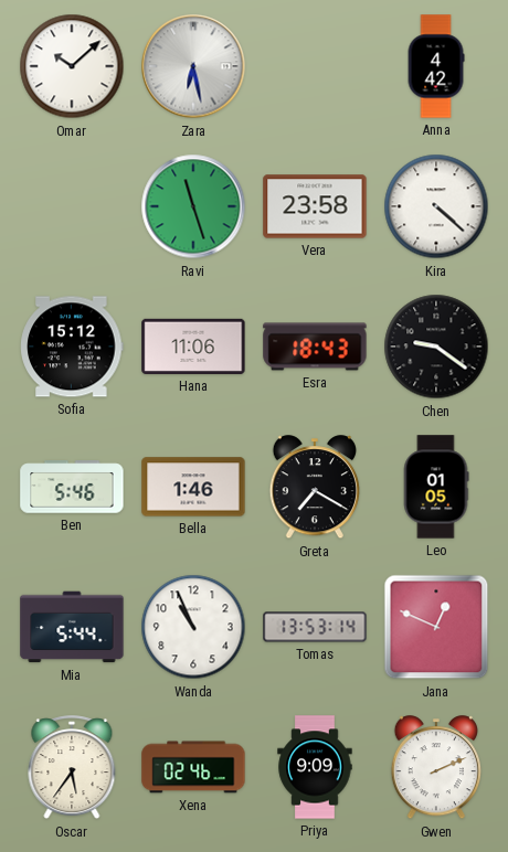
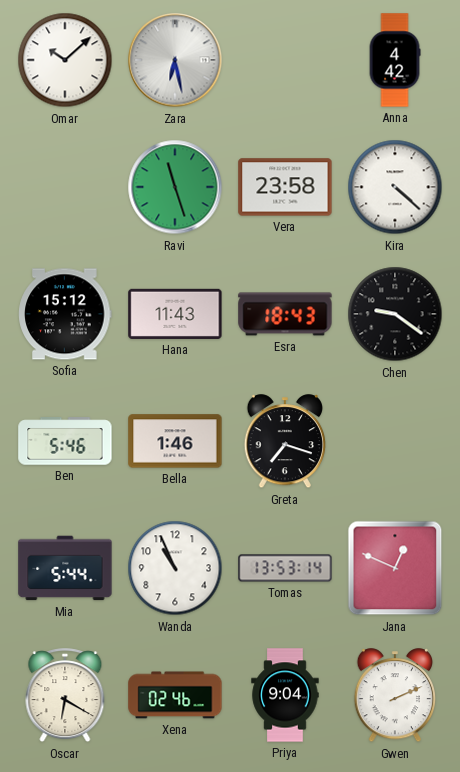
Hana: 11:06 -> 11:43
Greta: 7:20 -> 7:18
Leo: 01:05 -> none
Oscar: 5:36 -> 6:20
Priya: 9:09 -> 9:04
